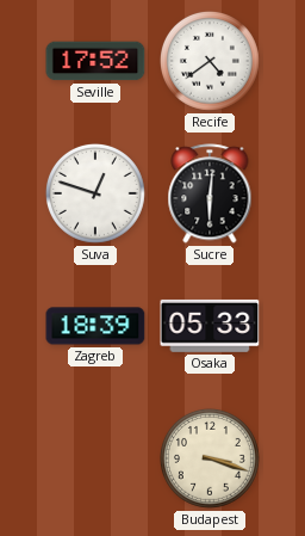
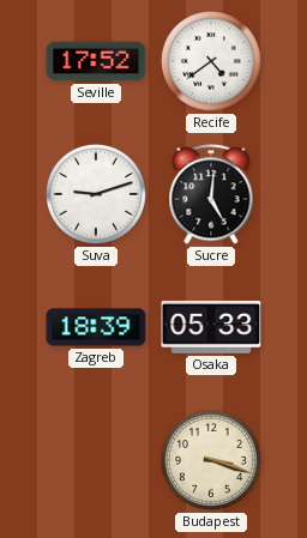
Suva: 12:48 -> 9:12
Sucre: 6:01 -> 5:01
